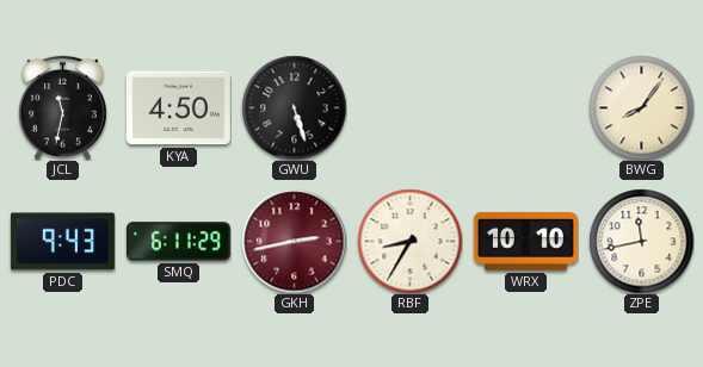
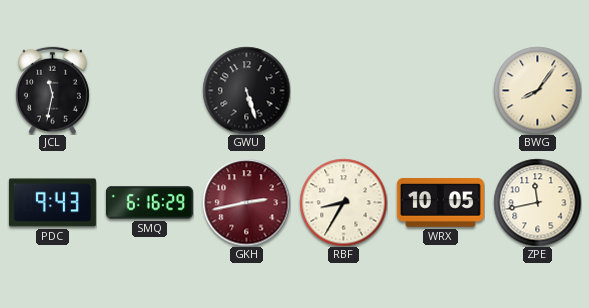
KYA: 4:50 -> none
SMQ: 6:11 -> 6:16
WRX: 10:10 -> 10:05
